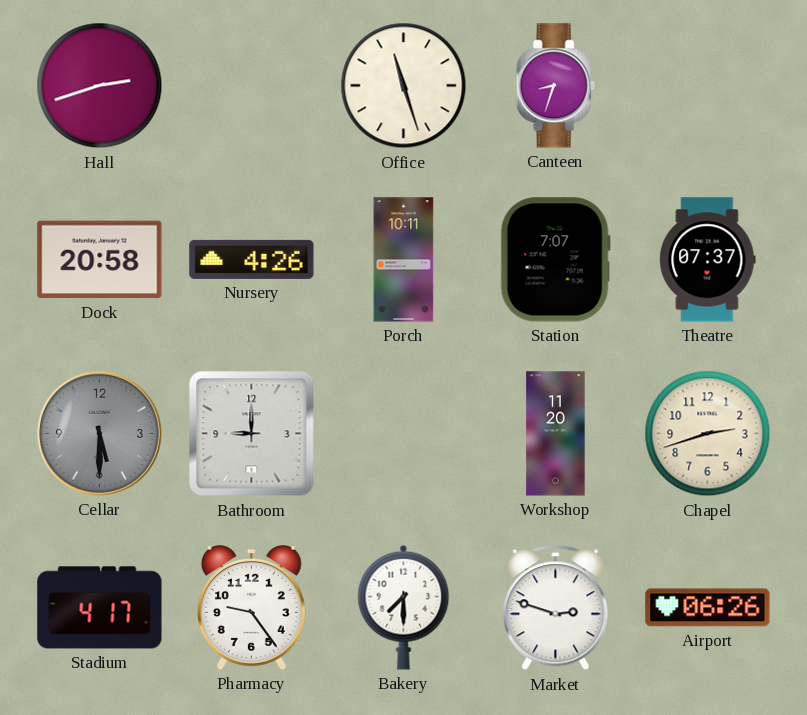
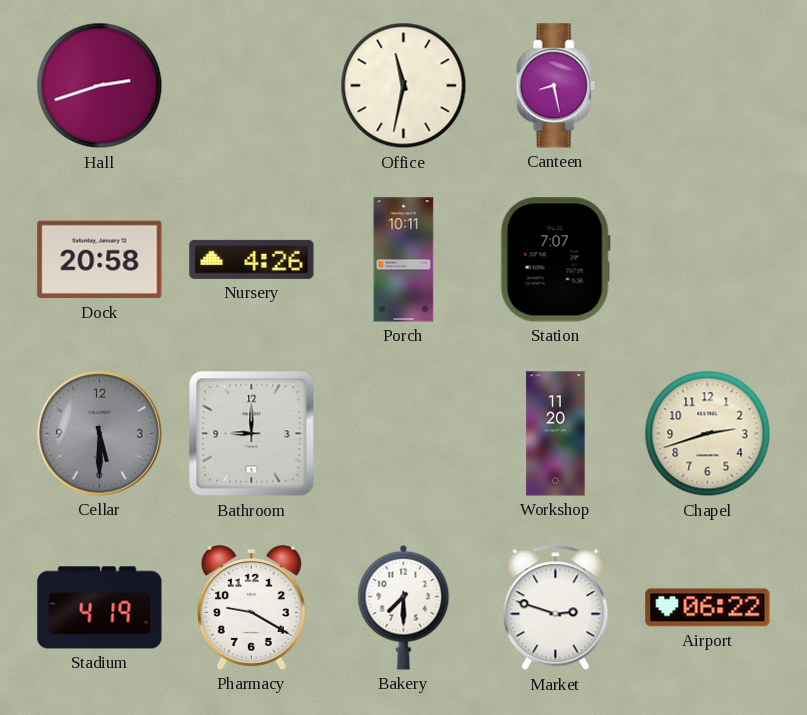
Office: 11:27 -> 11:32
Canteen: 8:33 -> 8:28
Theatre: 07:37 -> none
Stadium: 4:17 -> 4:19
Pharmacy: 9:24 -> 9:20
Airport: 06:26 -> 06:22
